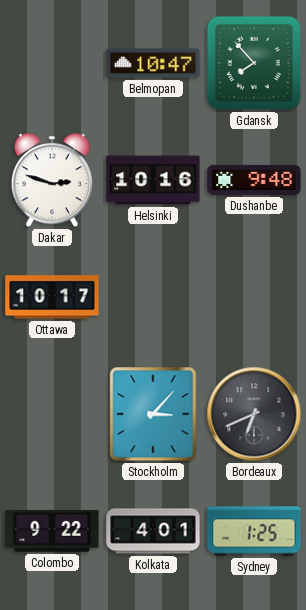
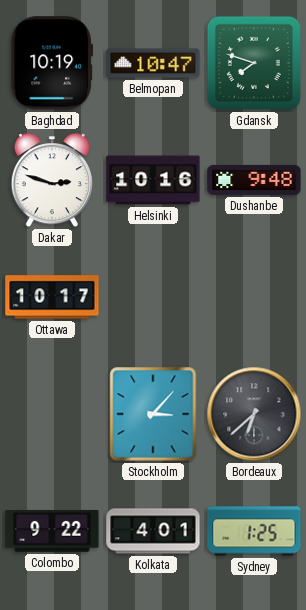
Baghdad: none -> 10:19
Gdansk: 7:53 -> 7:48
Bordeaux: 6:41 -> 6:38
